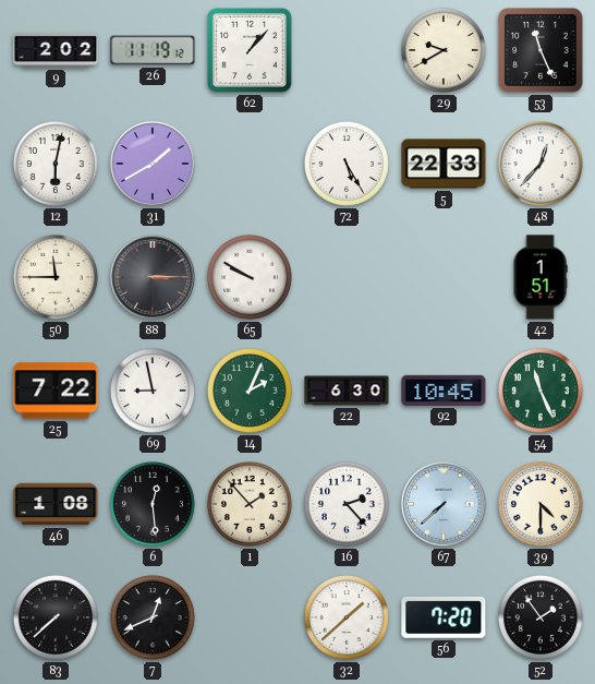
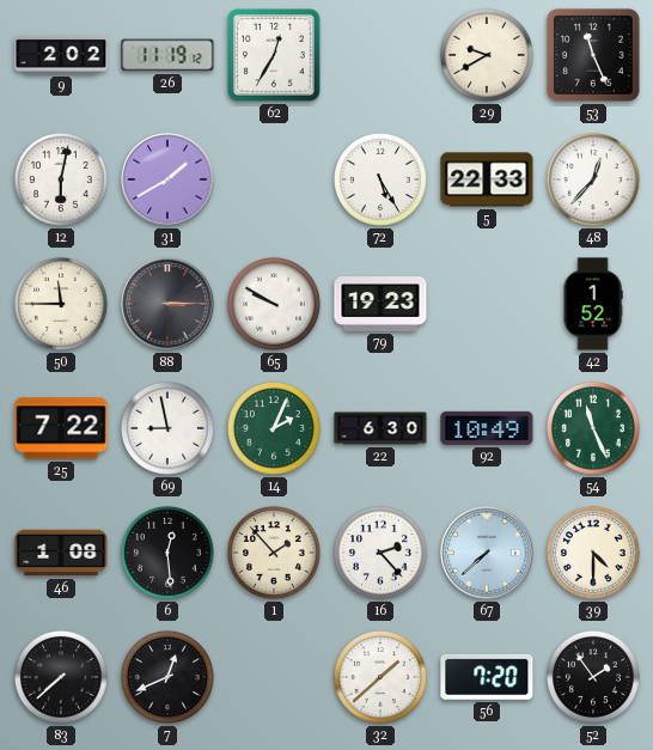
62: 1:07 -> 12:35
79: none -> 19:23
42: 1:51 -> 1:52
92: 10:45 -> 10:49
